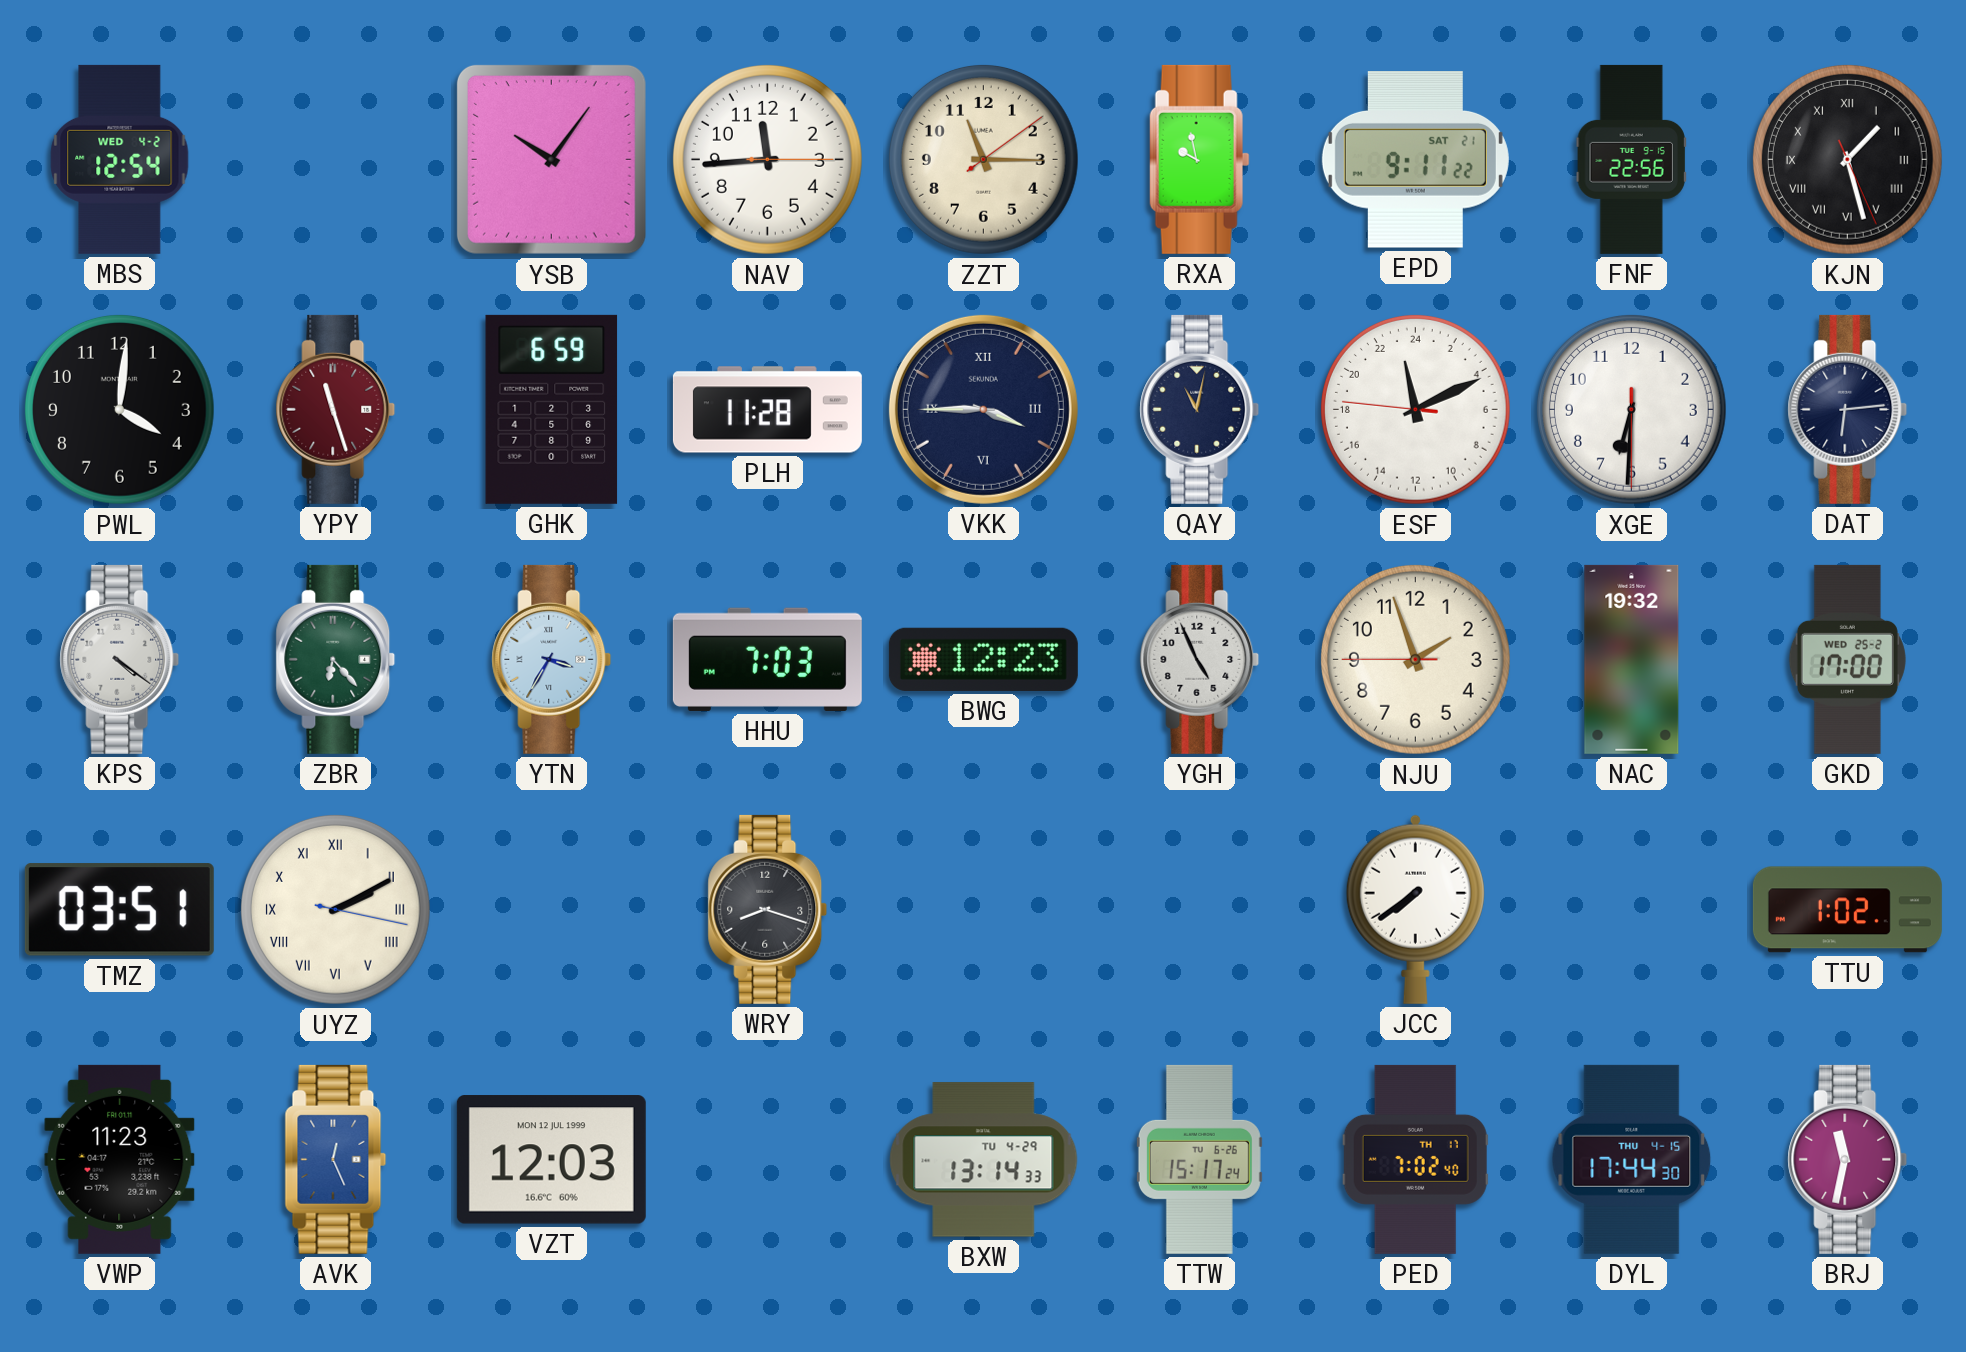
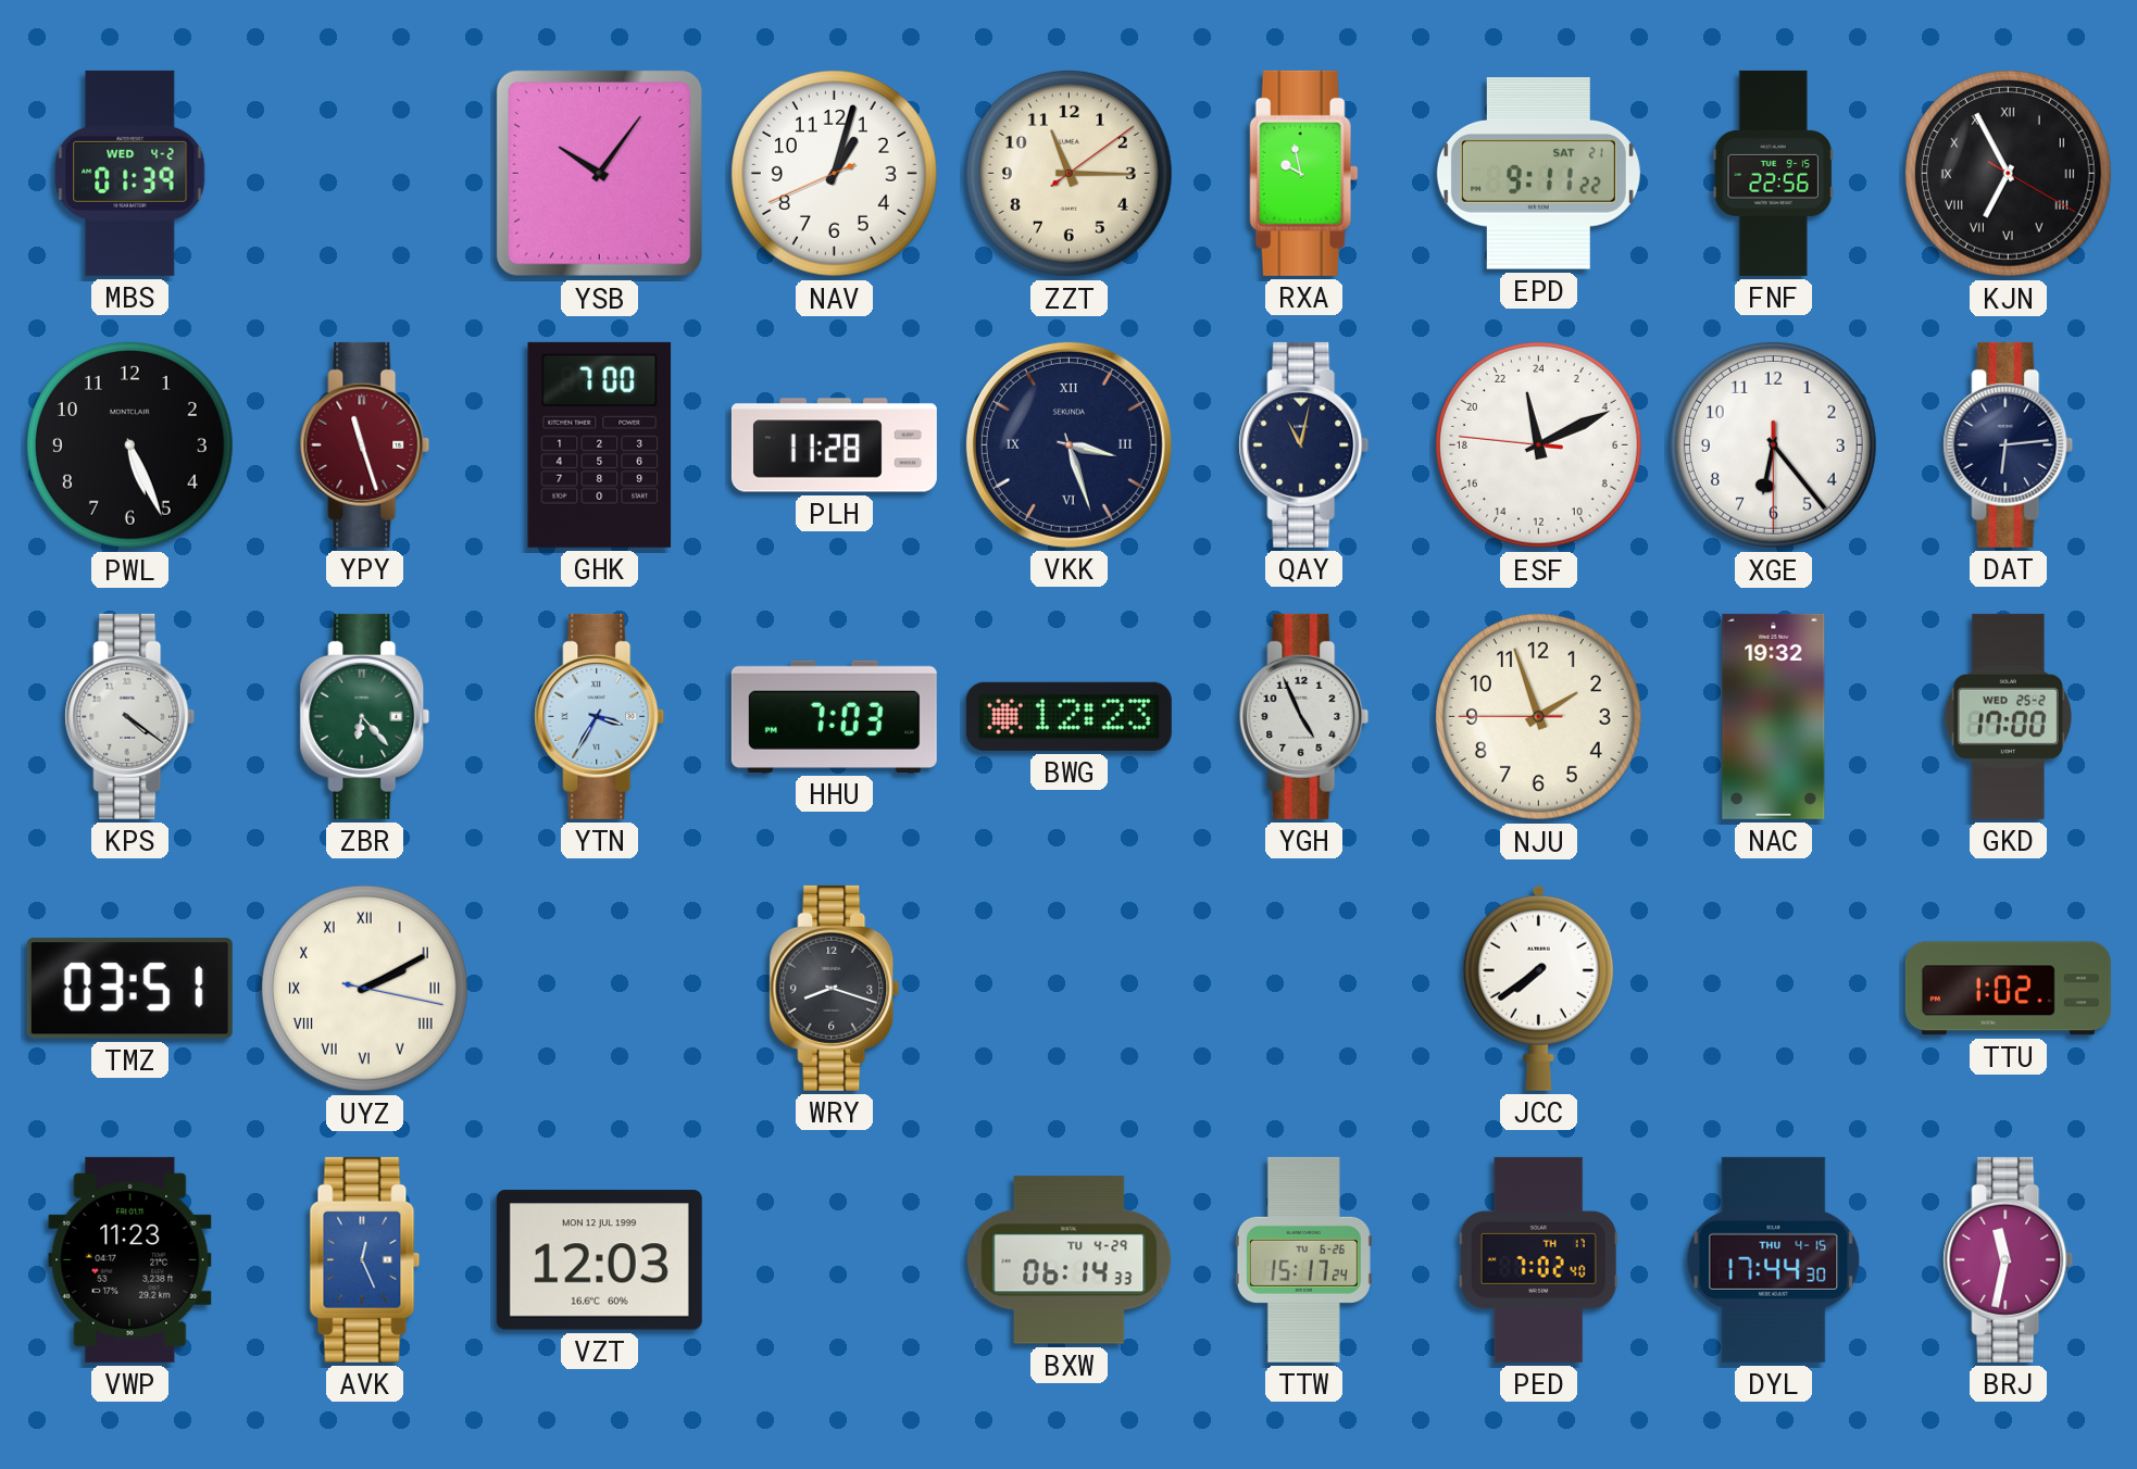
MBS: 12:54 -> 01:39
NAV: 11:44 -> 1:02
KJN: 1:27 -> 6:55
PWL: 4:01 -> 5:26
GHK: 6:59 -> 7:00
VKK: 3:45 -> 3:27
XGE: 6:30 -> 6:23
BXW: 13:14 -> 06:14
